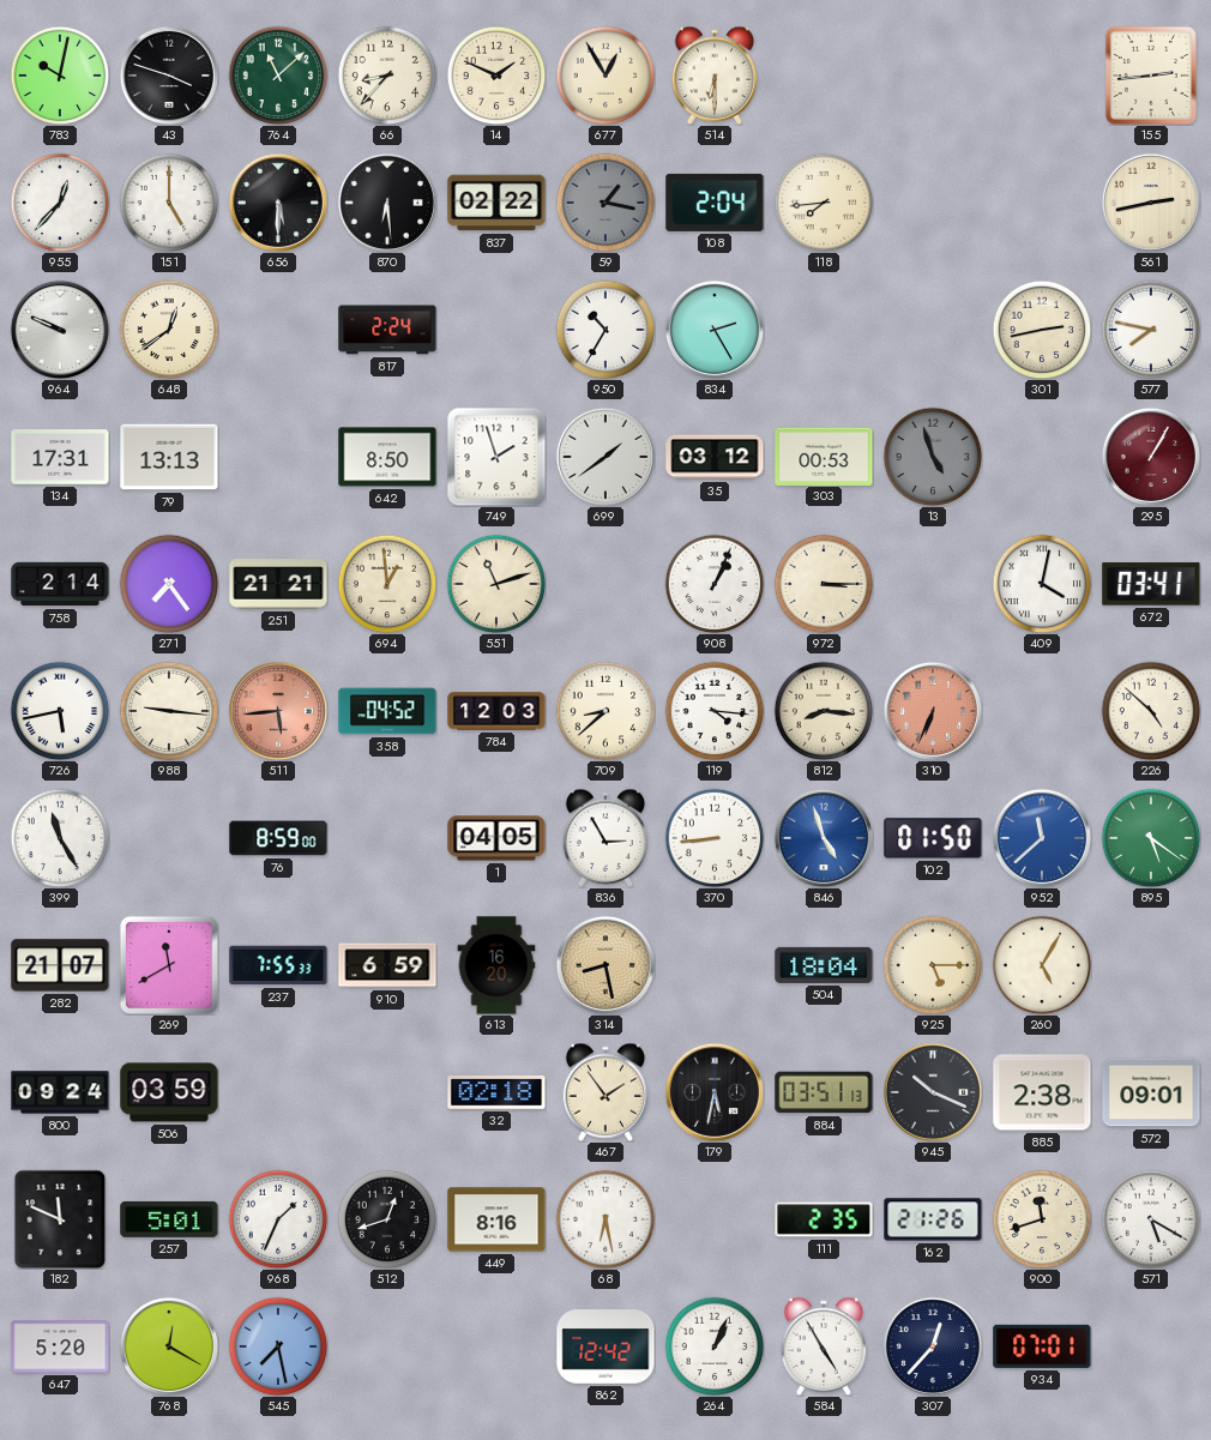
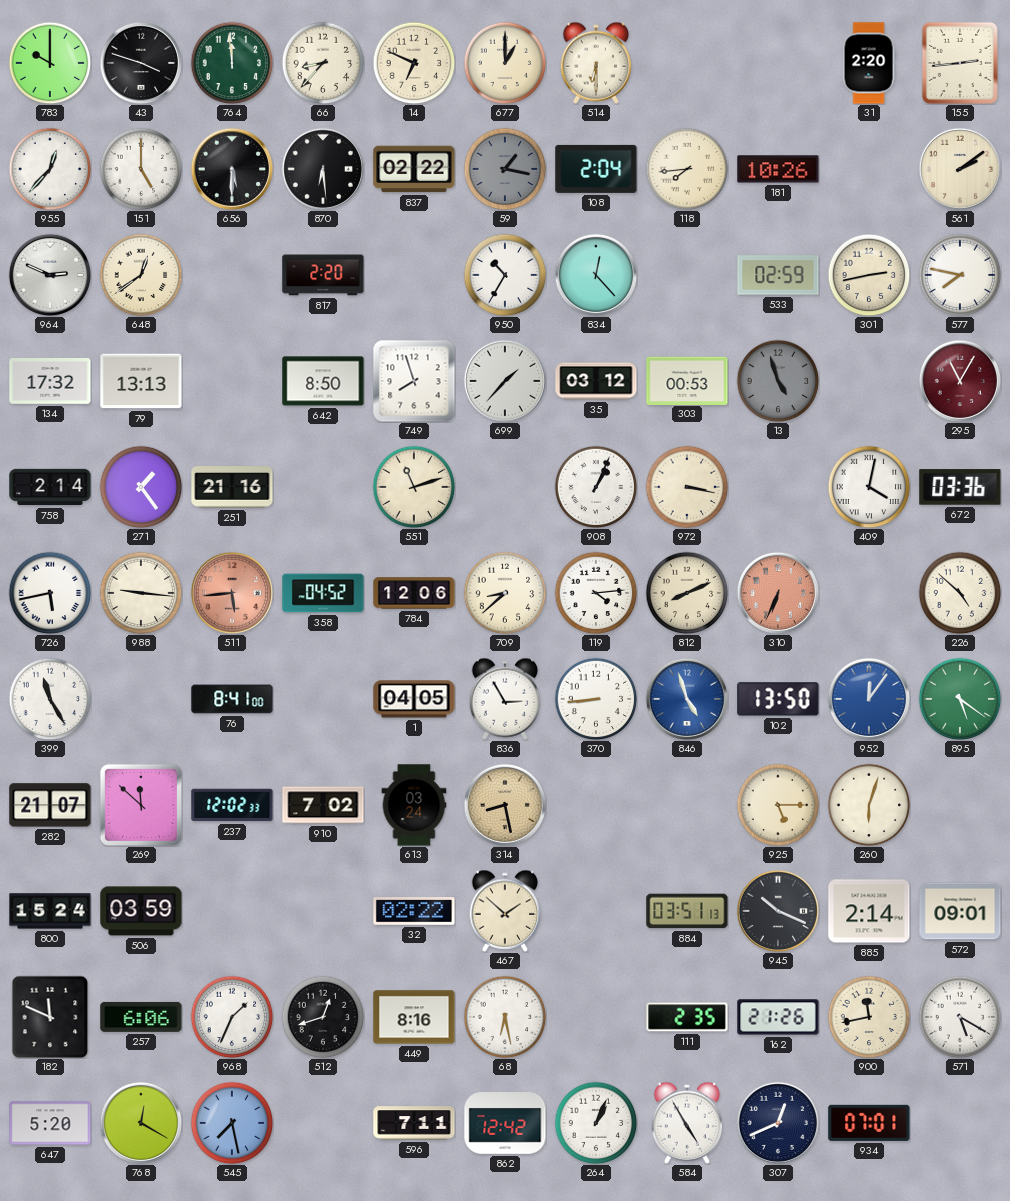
783: 10:02 -> 10:00
764: 11:08 -> 11:59
14: 1:49 -> 6:49
677: 12:55 -> 1:00
31: none -> 2:20
181: none -> 10:26
561: 2:43 -> 2:09
964: 9:49 -> 2:49
817: 2:24 -> 2:20
834: 2:25 -> 12:23
533: none -> 02:59
134: 17:31 -> 17:32
749: 1:57 -> 7:57
699: 1:39 -> 1:37
295: 1:05 -> 11:05
271: 7:24 -> 1:24
251: 21:21 -> 21:16
694: 12:59 -> none
972: 3:15 -> 3:17
672: 03:41 -> 03:36
784: 12:03 -> 12:06
119: 4:16 -> 4:14
812: 8:16 -> 8:11
76: 8:59 -> 8:41
102: 01:50 -> 13:50
952: 11:38 -> 12:06
269: 11:40 -> 11:52
237: 7:55 -> 12:02
910: 6:59 -> 7:02
613: 16:20 -> 03:24
504: 18:04 -> none
260: 5:05 -> 6:03
800: 09:24 -> 15:24
32: 02:18 -> 02:22
467: 1:54 -> 1:52
179: 5:32 -> none
885: 2:38 -> 2:14
257: 5:01 -> 6:06
900: 11:42 -> 11:43
596: none -> 7:11
307: 12:37 -> 12:41
